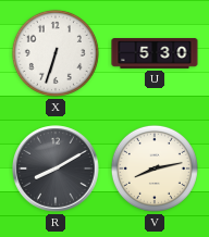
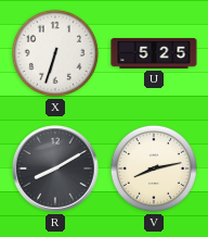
U: 5:30 -> 5:25
